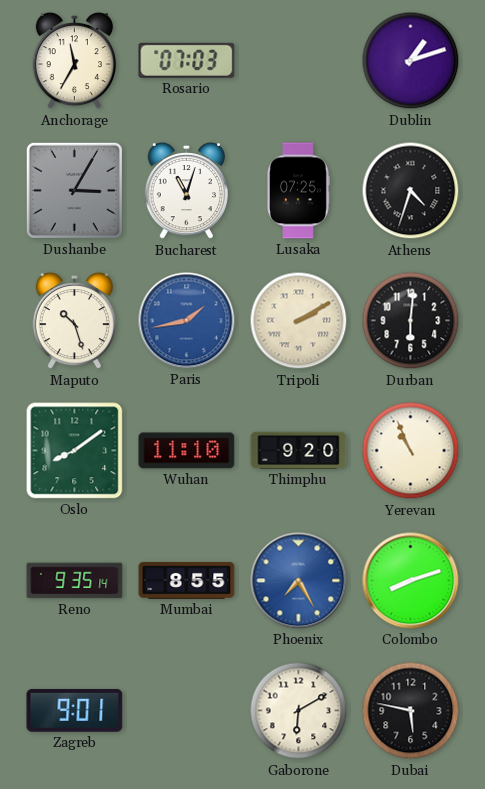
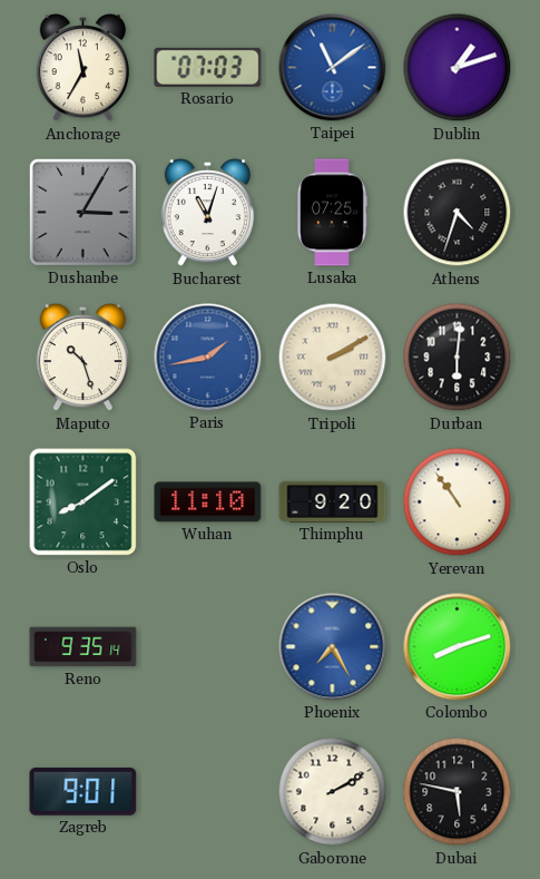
Taipei: none -> 11:09
Yerevan: 10:56 -> 10:54
Mumbai: 8:55 -> none
Gaborone: 6:10 -> 2:10
